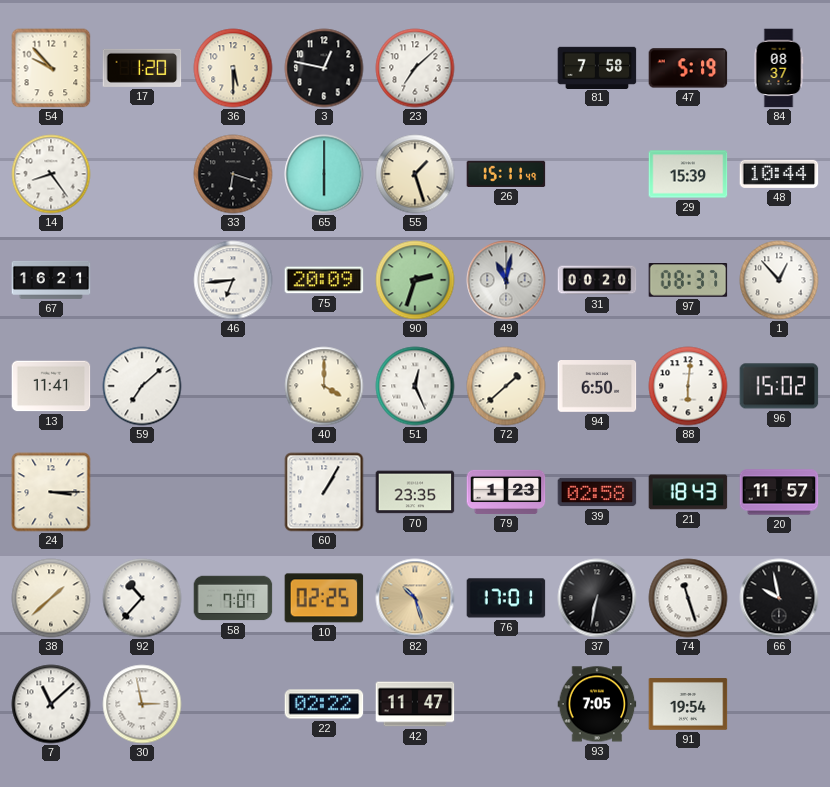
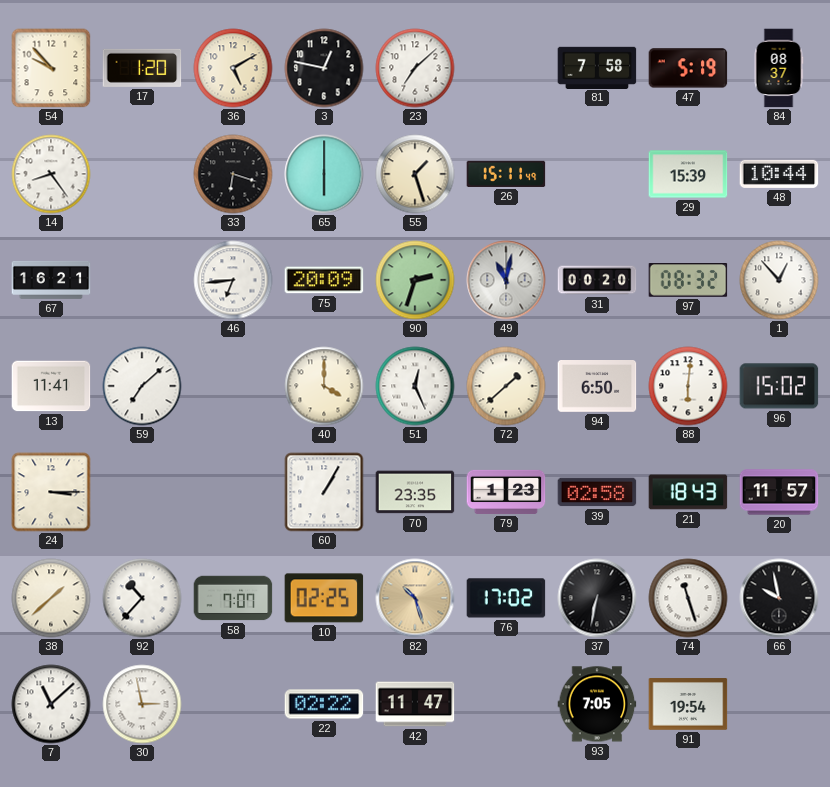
36: 5:30 -> 5:10
97: 08:37 -> 08:32
76: 17:01 -> 17:02
